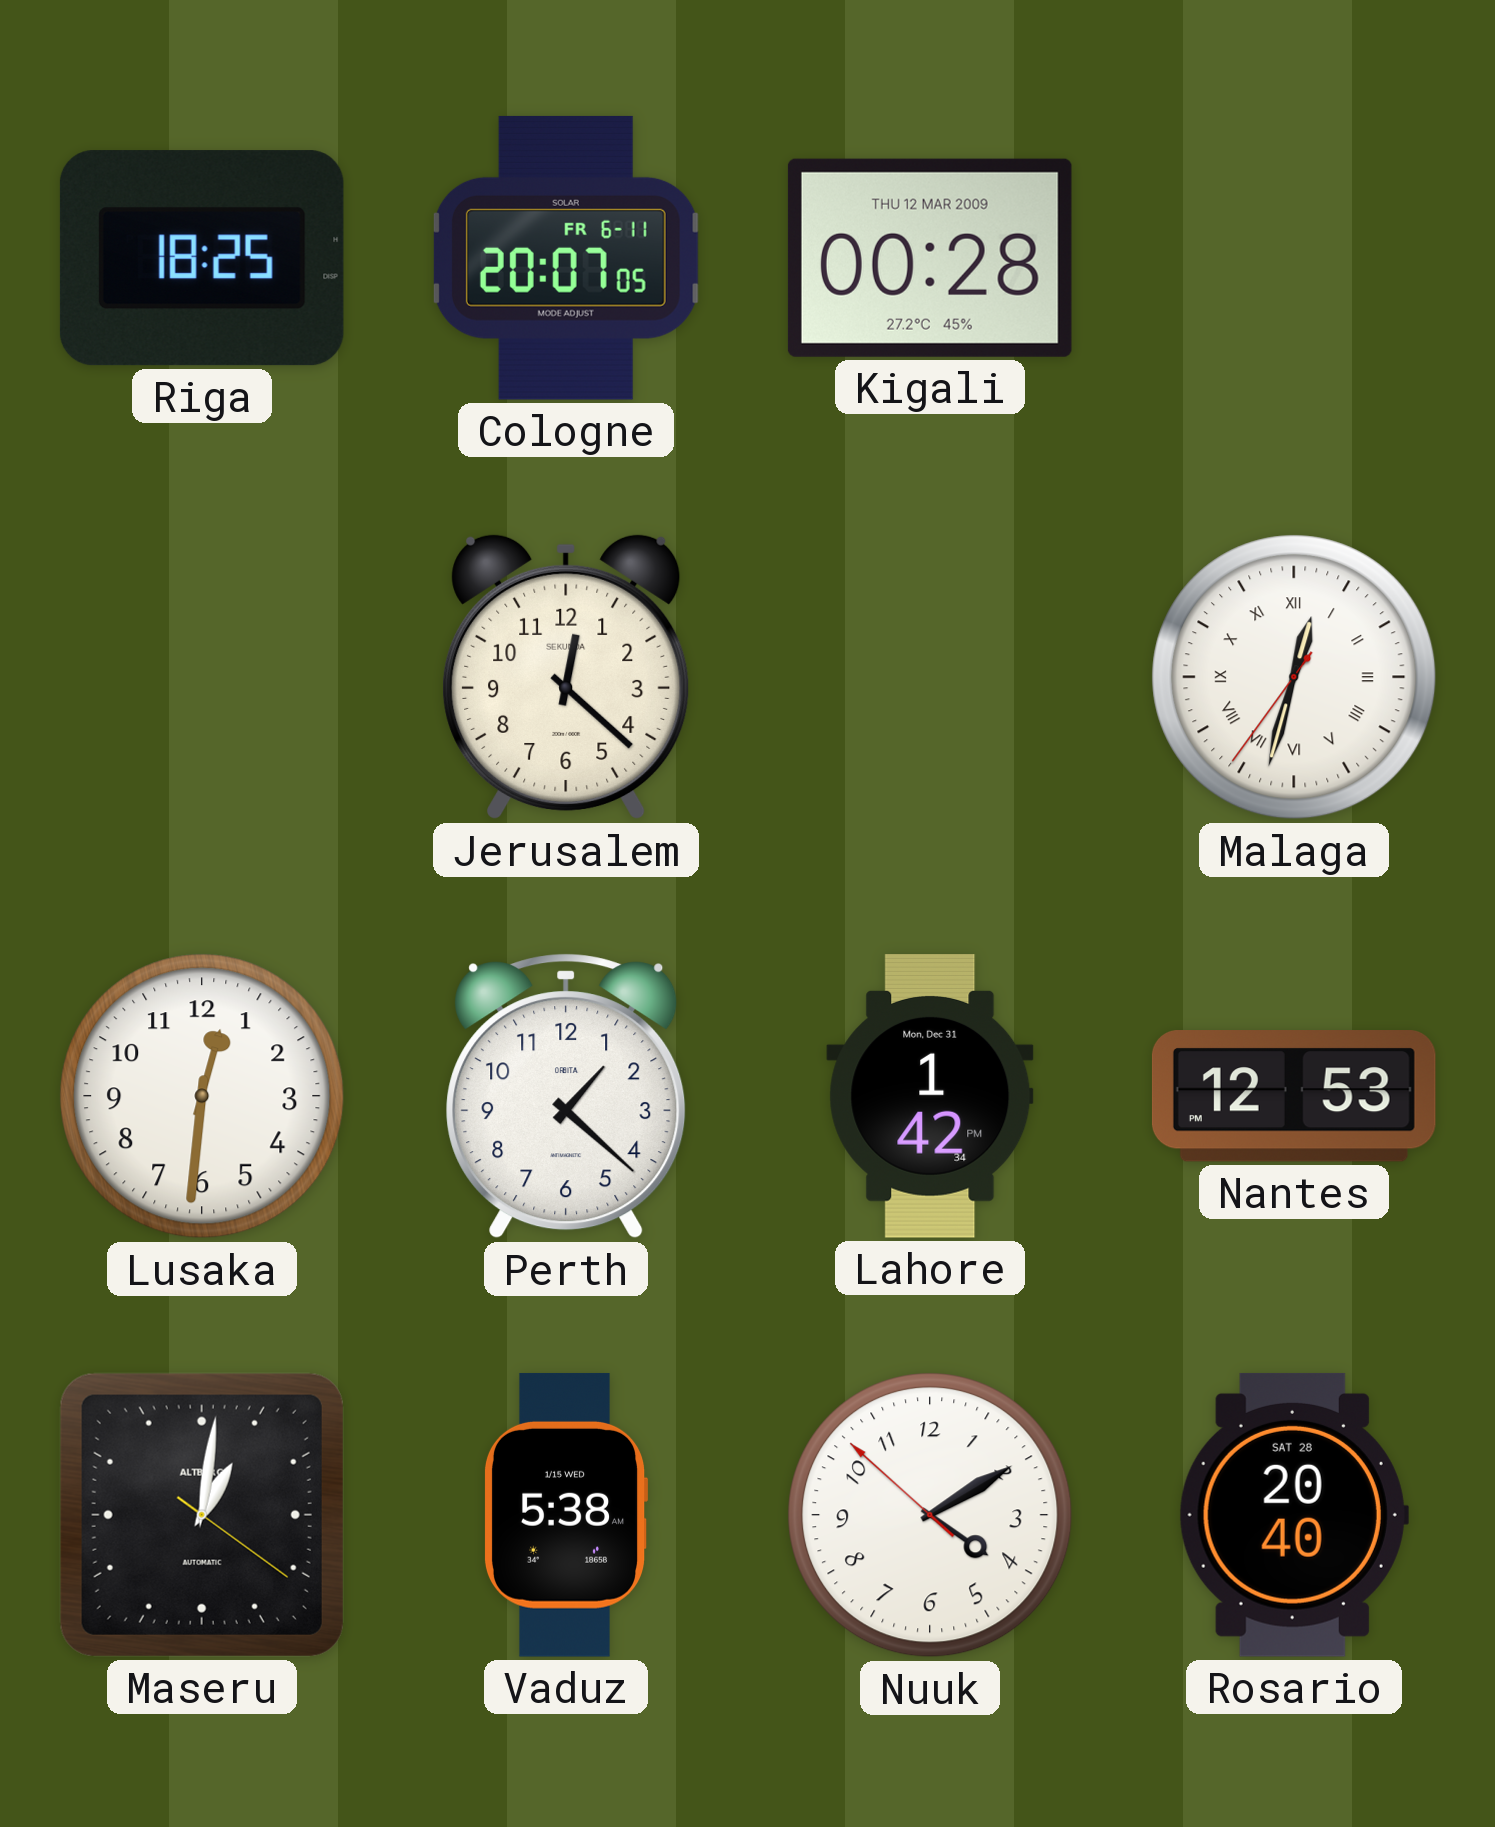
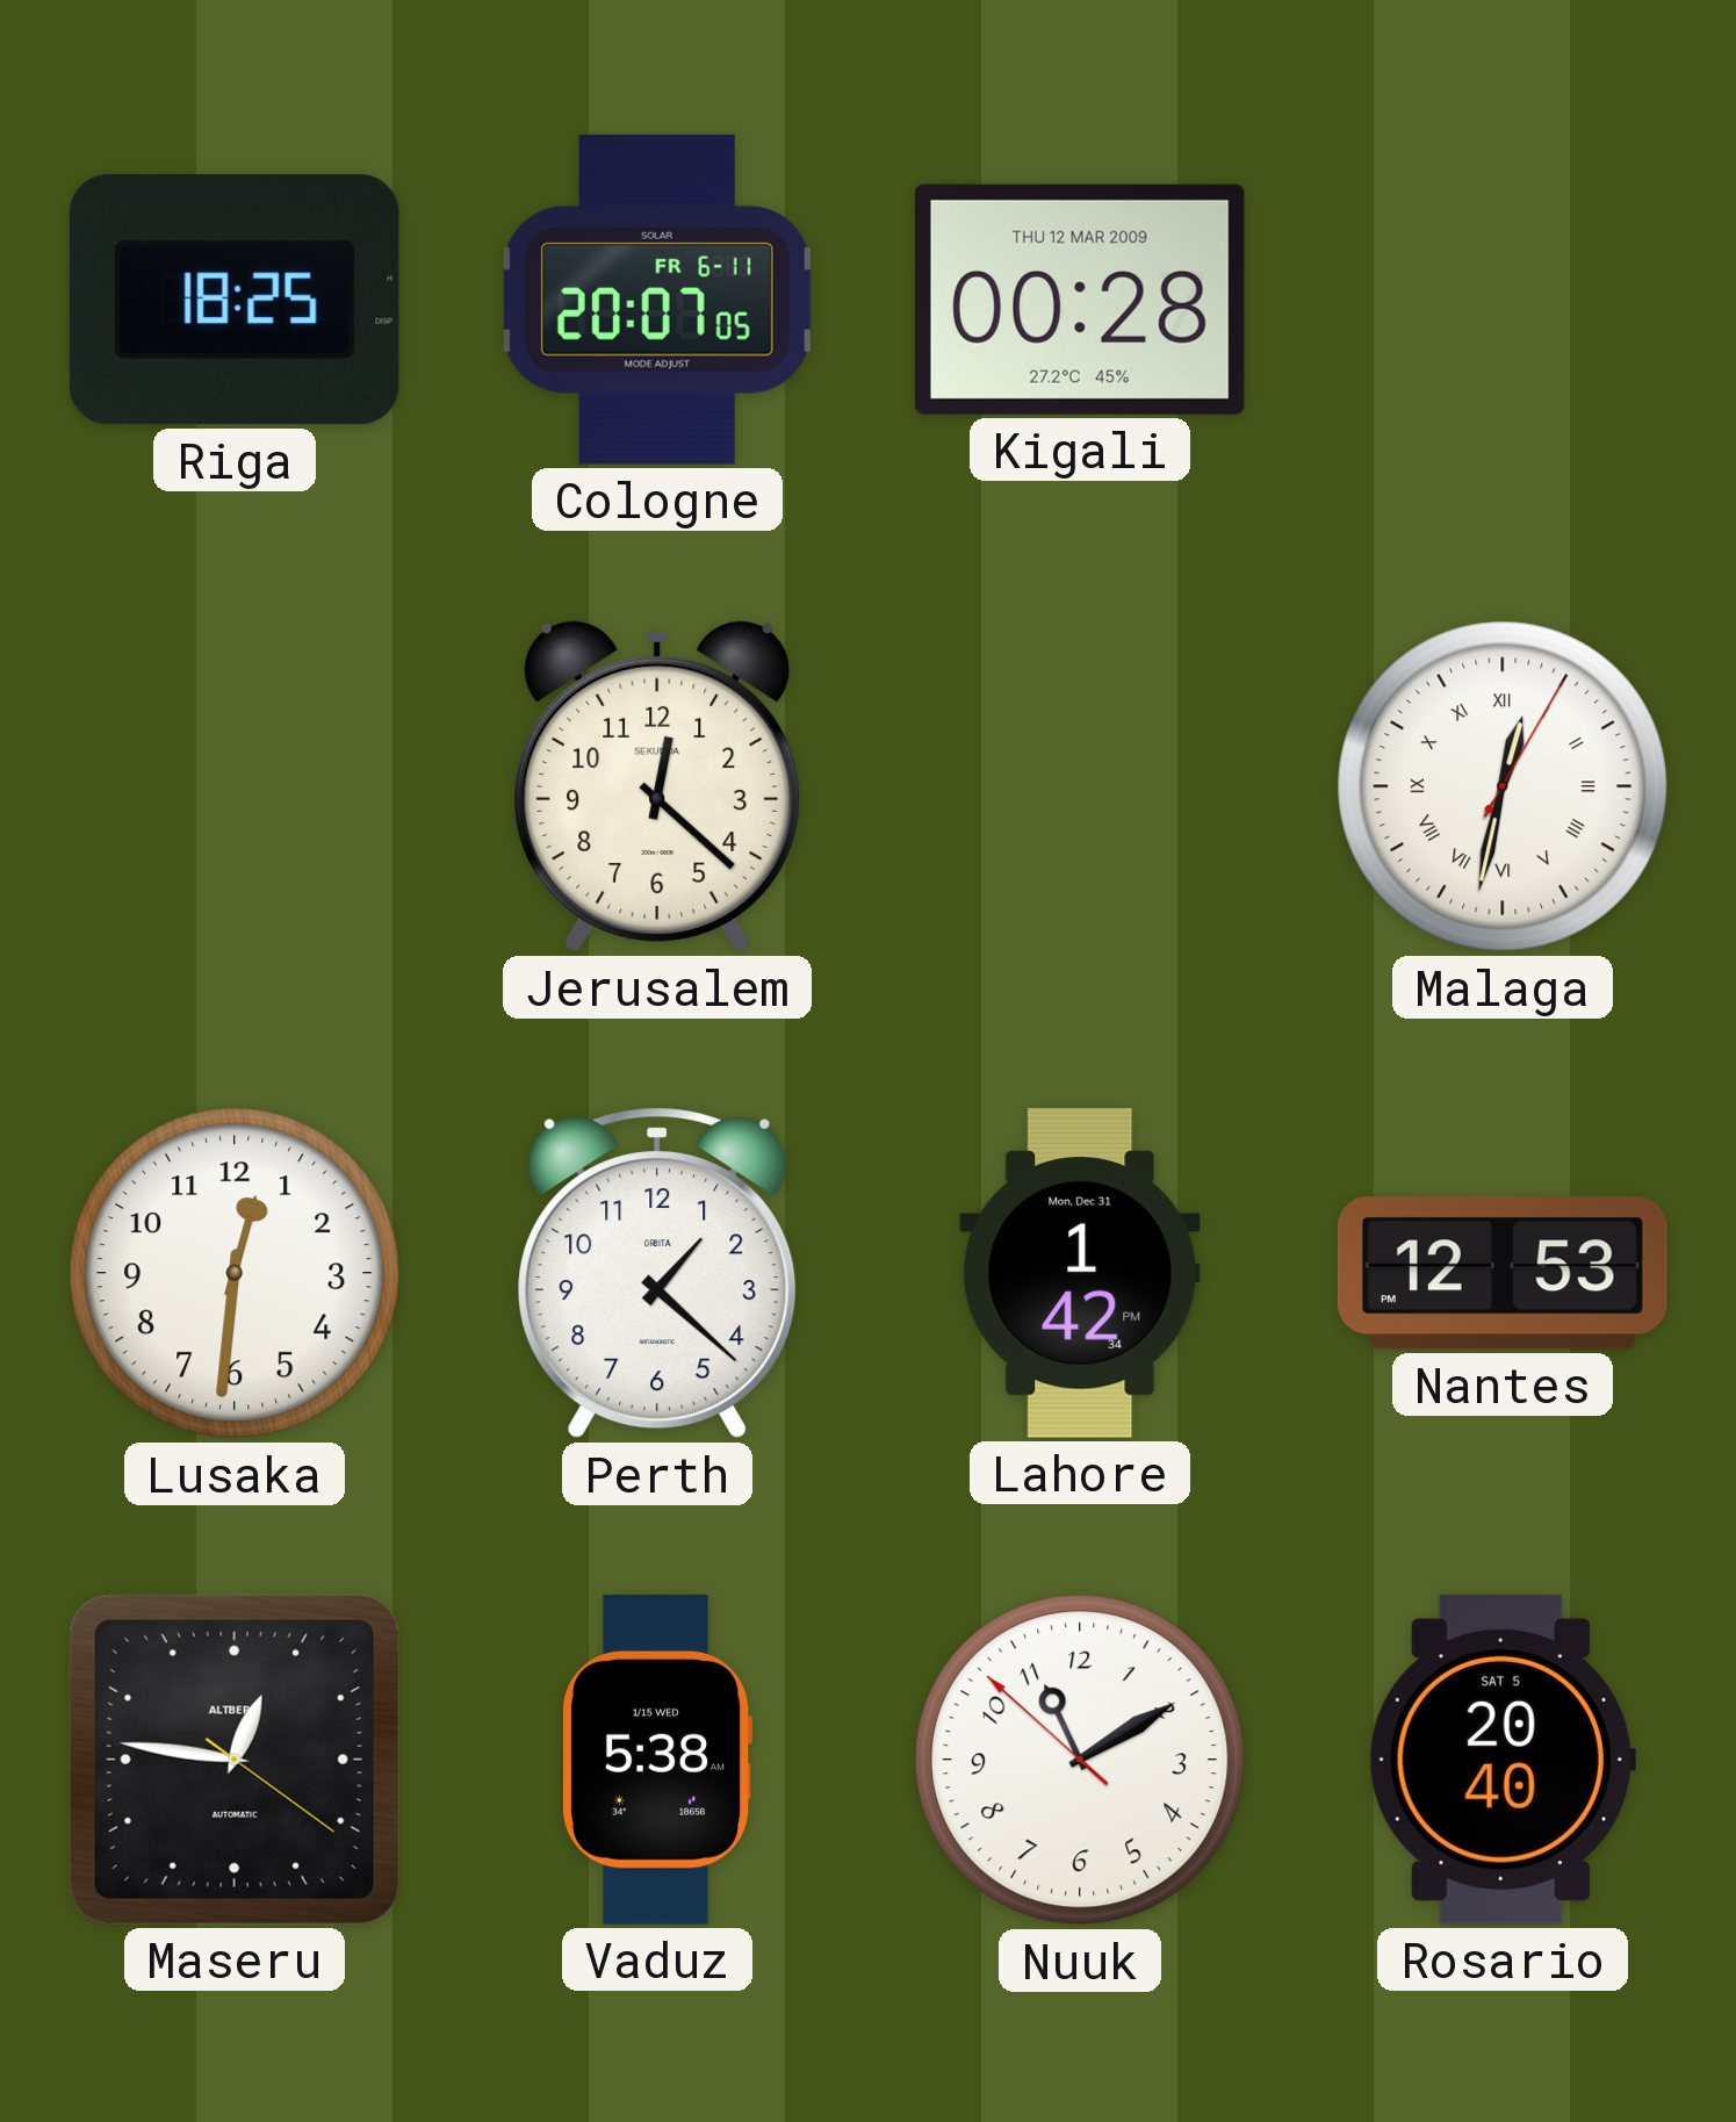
Malaga: 12:32:36 -> 12:32:05
Maseru: 1:01 -> 12:46
Nuuk: 4:09 -> 11:09
Rosario date: SAT 28 -> SAT 5
